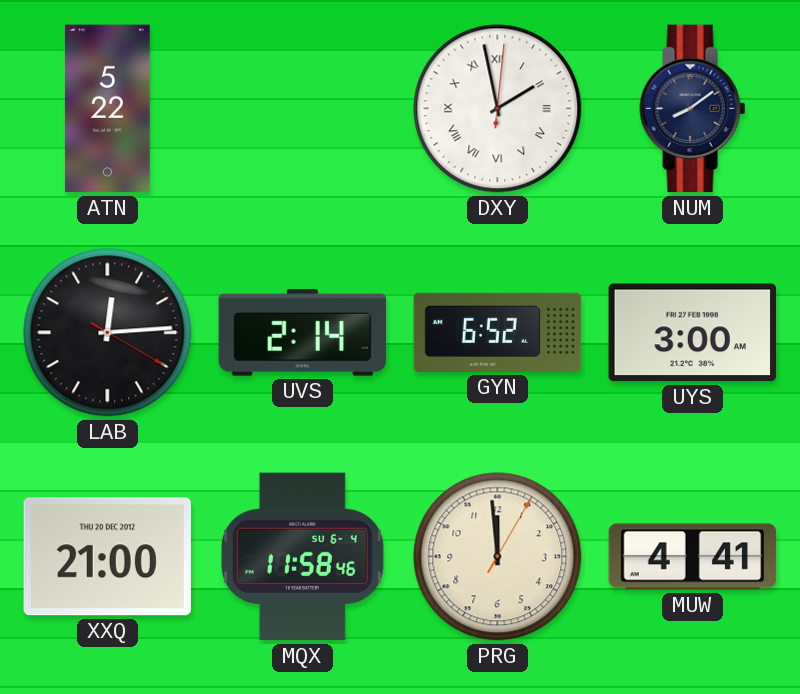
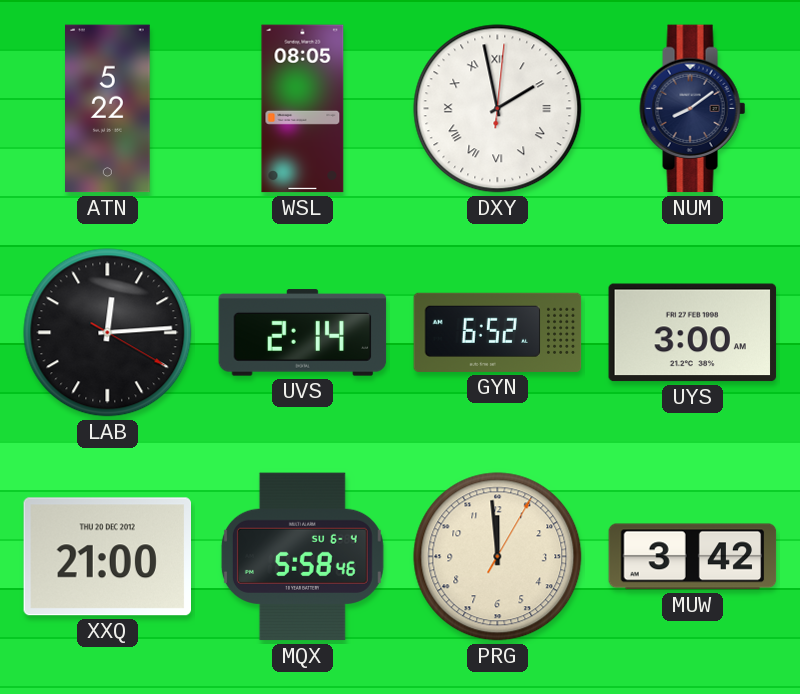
WSL: none -> 08:05
MQX: 11:58 -> 5:58
MUW: 4:41 -> 3:42
